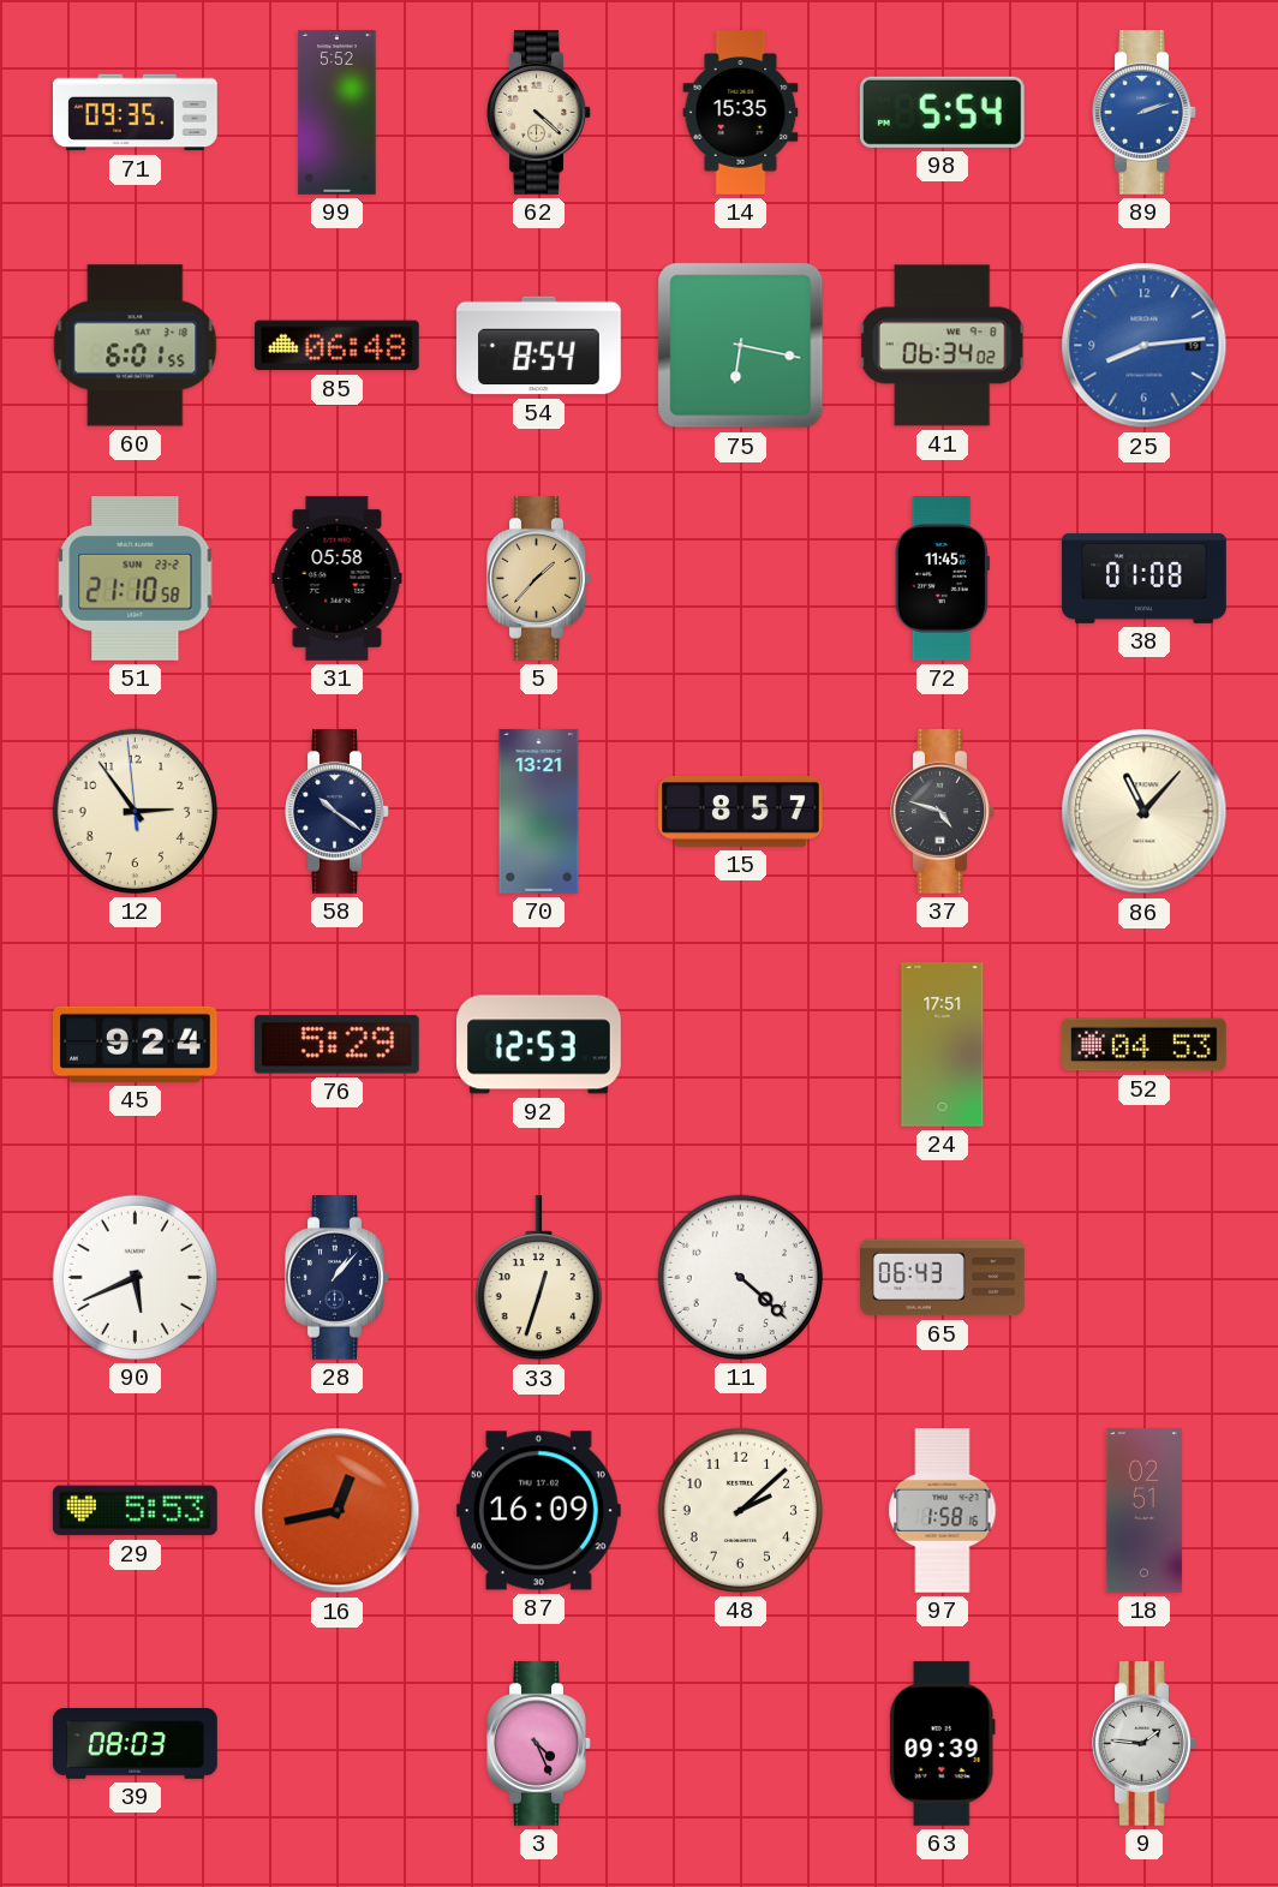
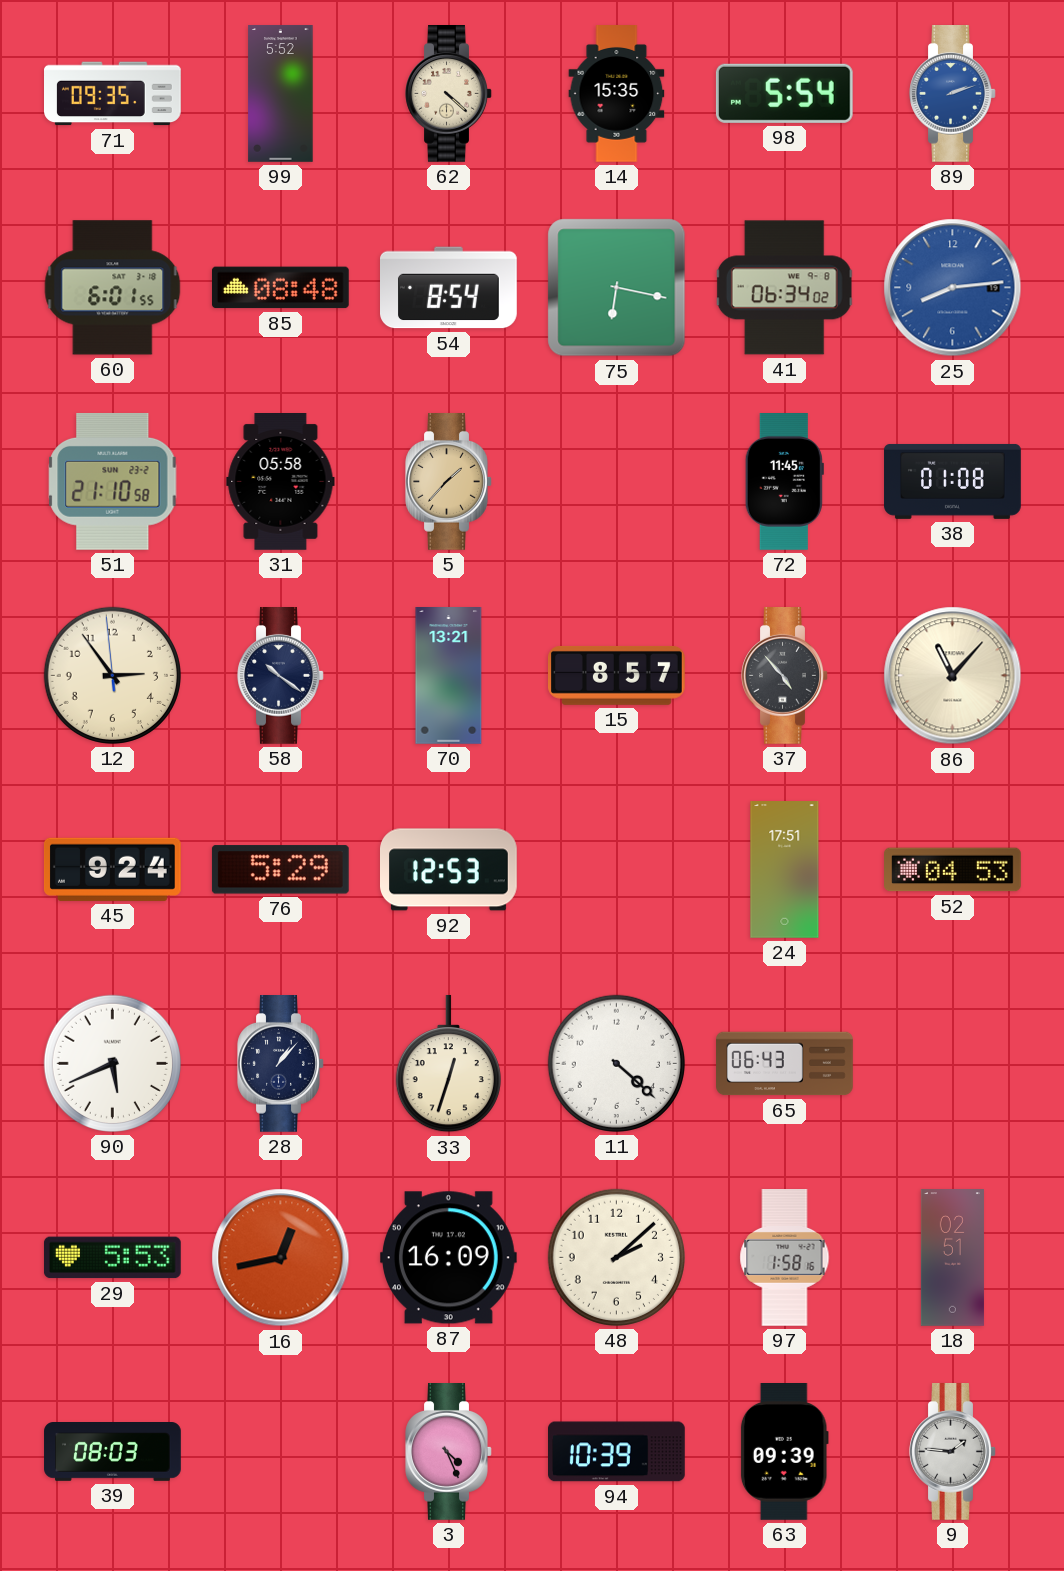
85: 06:48 -> 08:48
37: 4:48 -> 4:53
94: none -> 10:39
